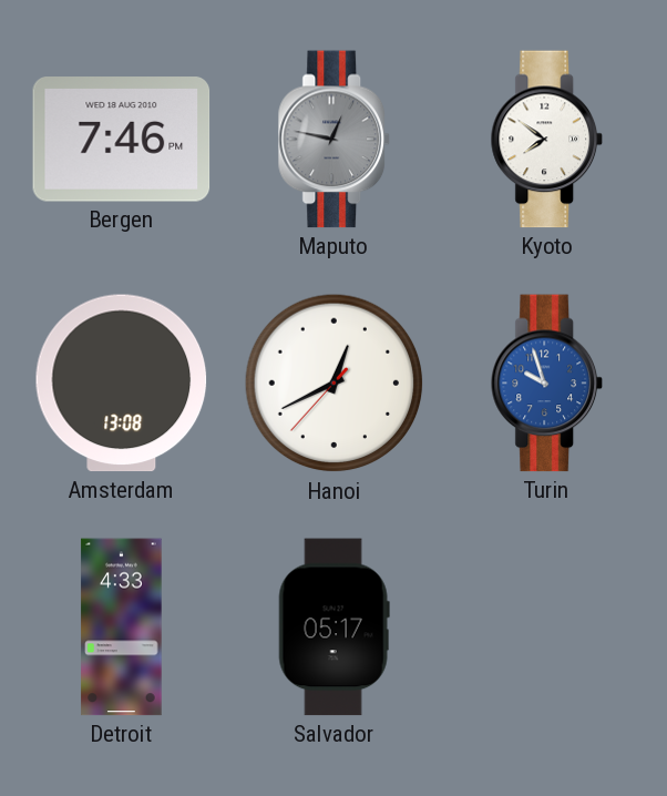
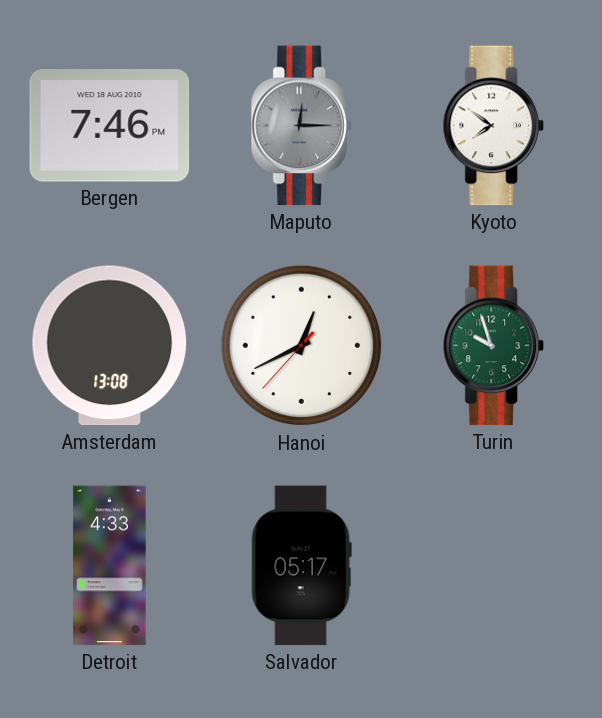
Maputo: 12:47 -> 12:15
Turin dial: blue -> green
